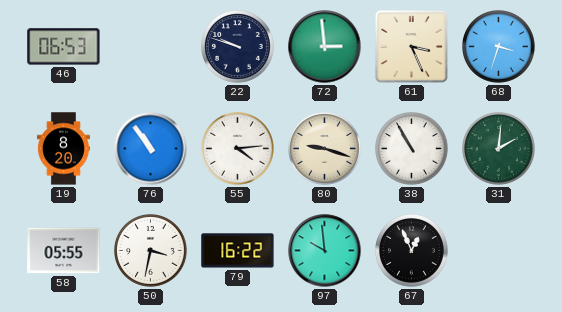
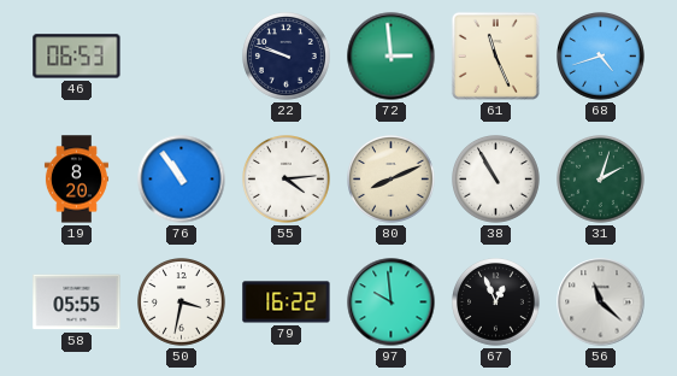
61: 3:26 -> 11:26
68: 3:33 -> 4:42
80: 9:18 -> 8:11
31: 2:01 -> 2:03
56: none -> 11:22
